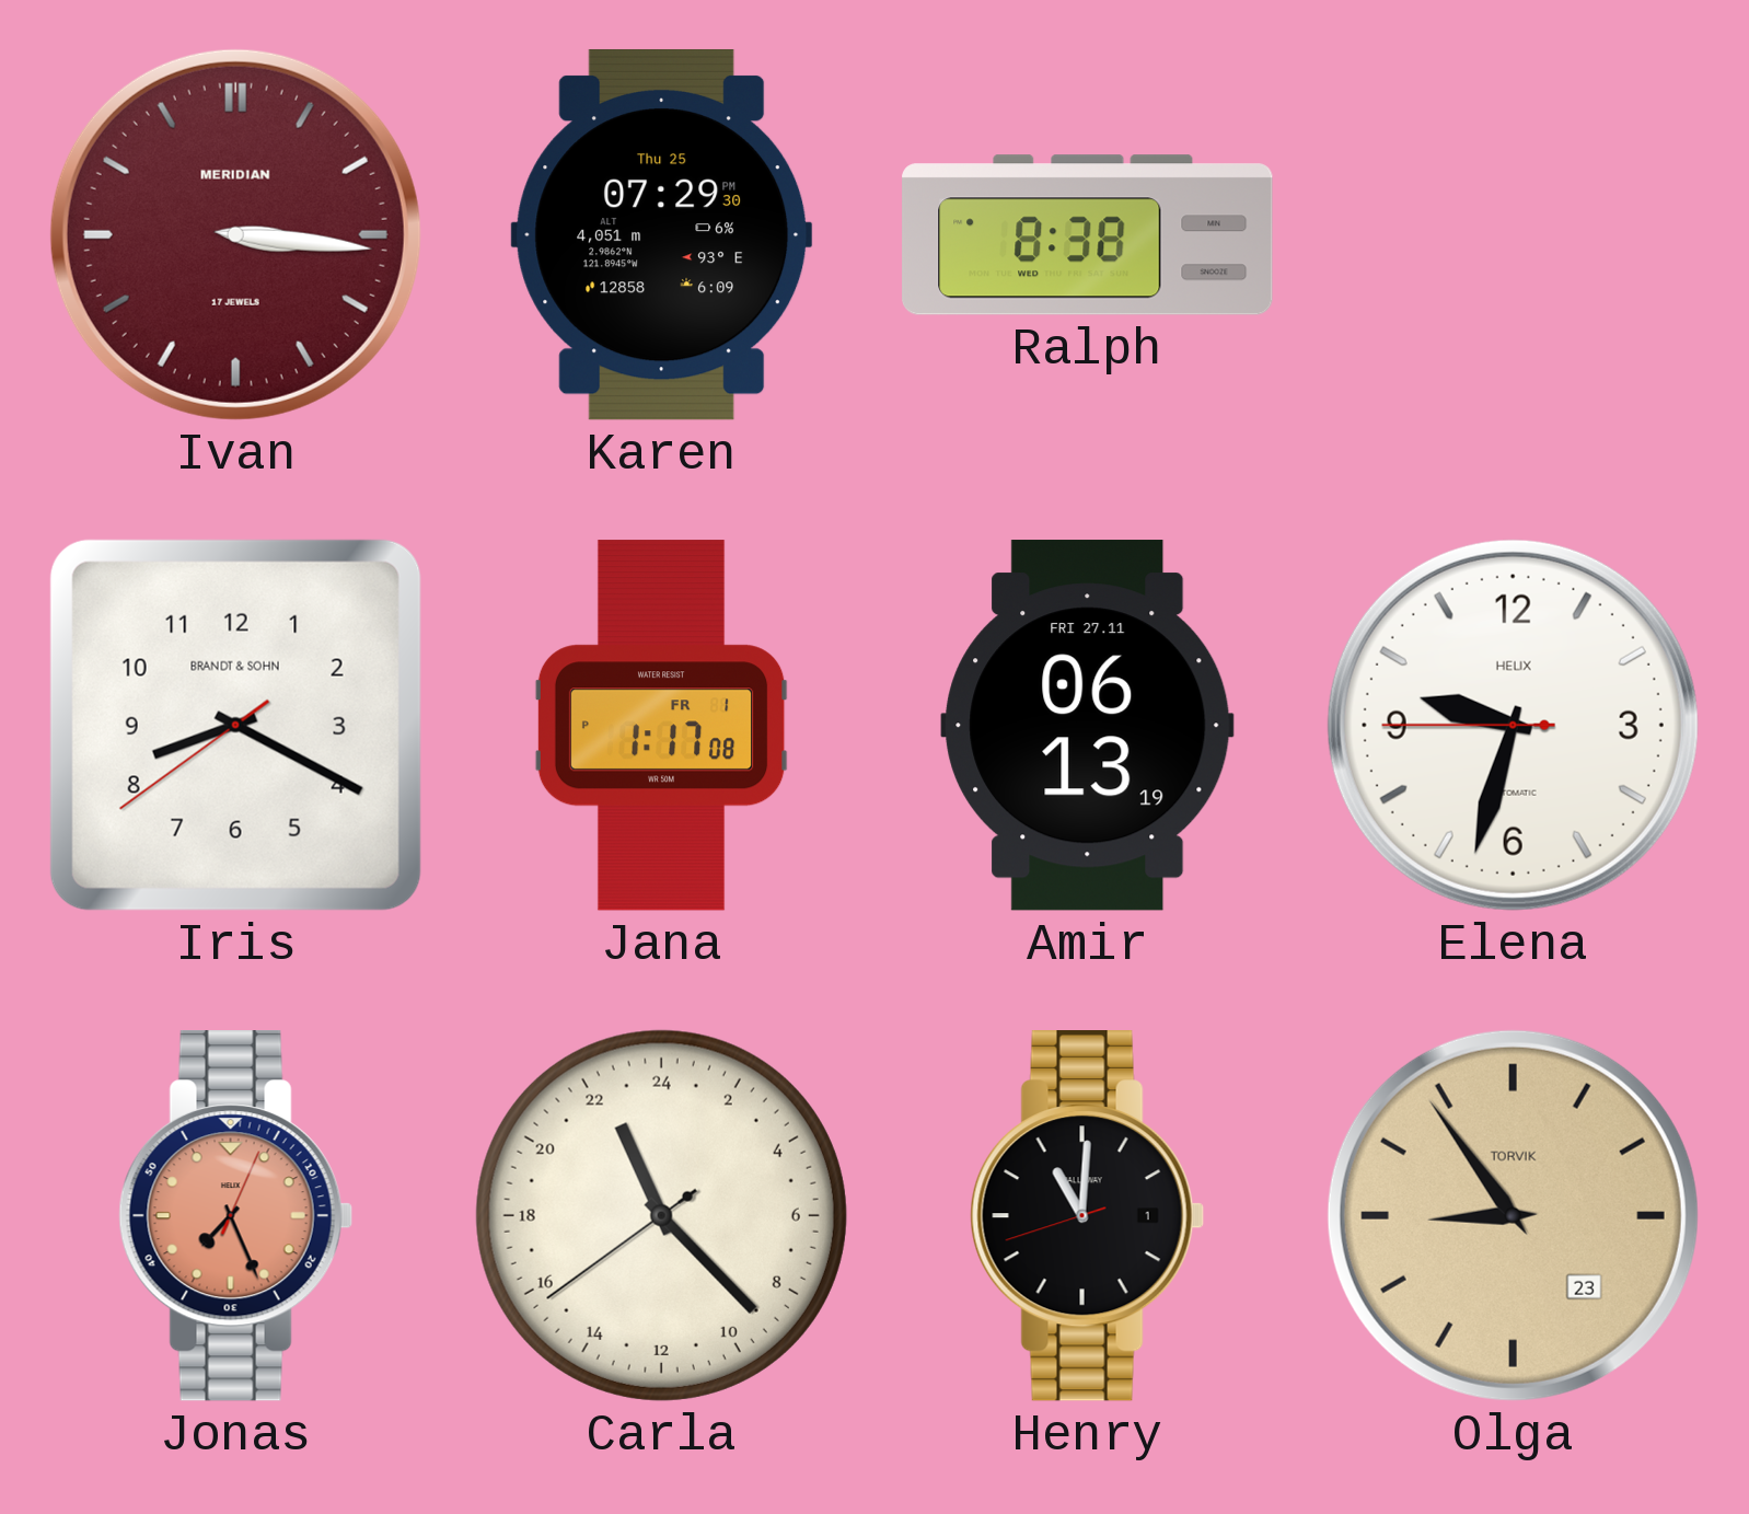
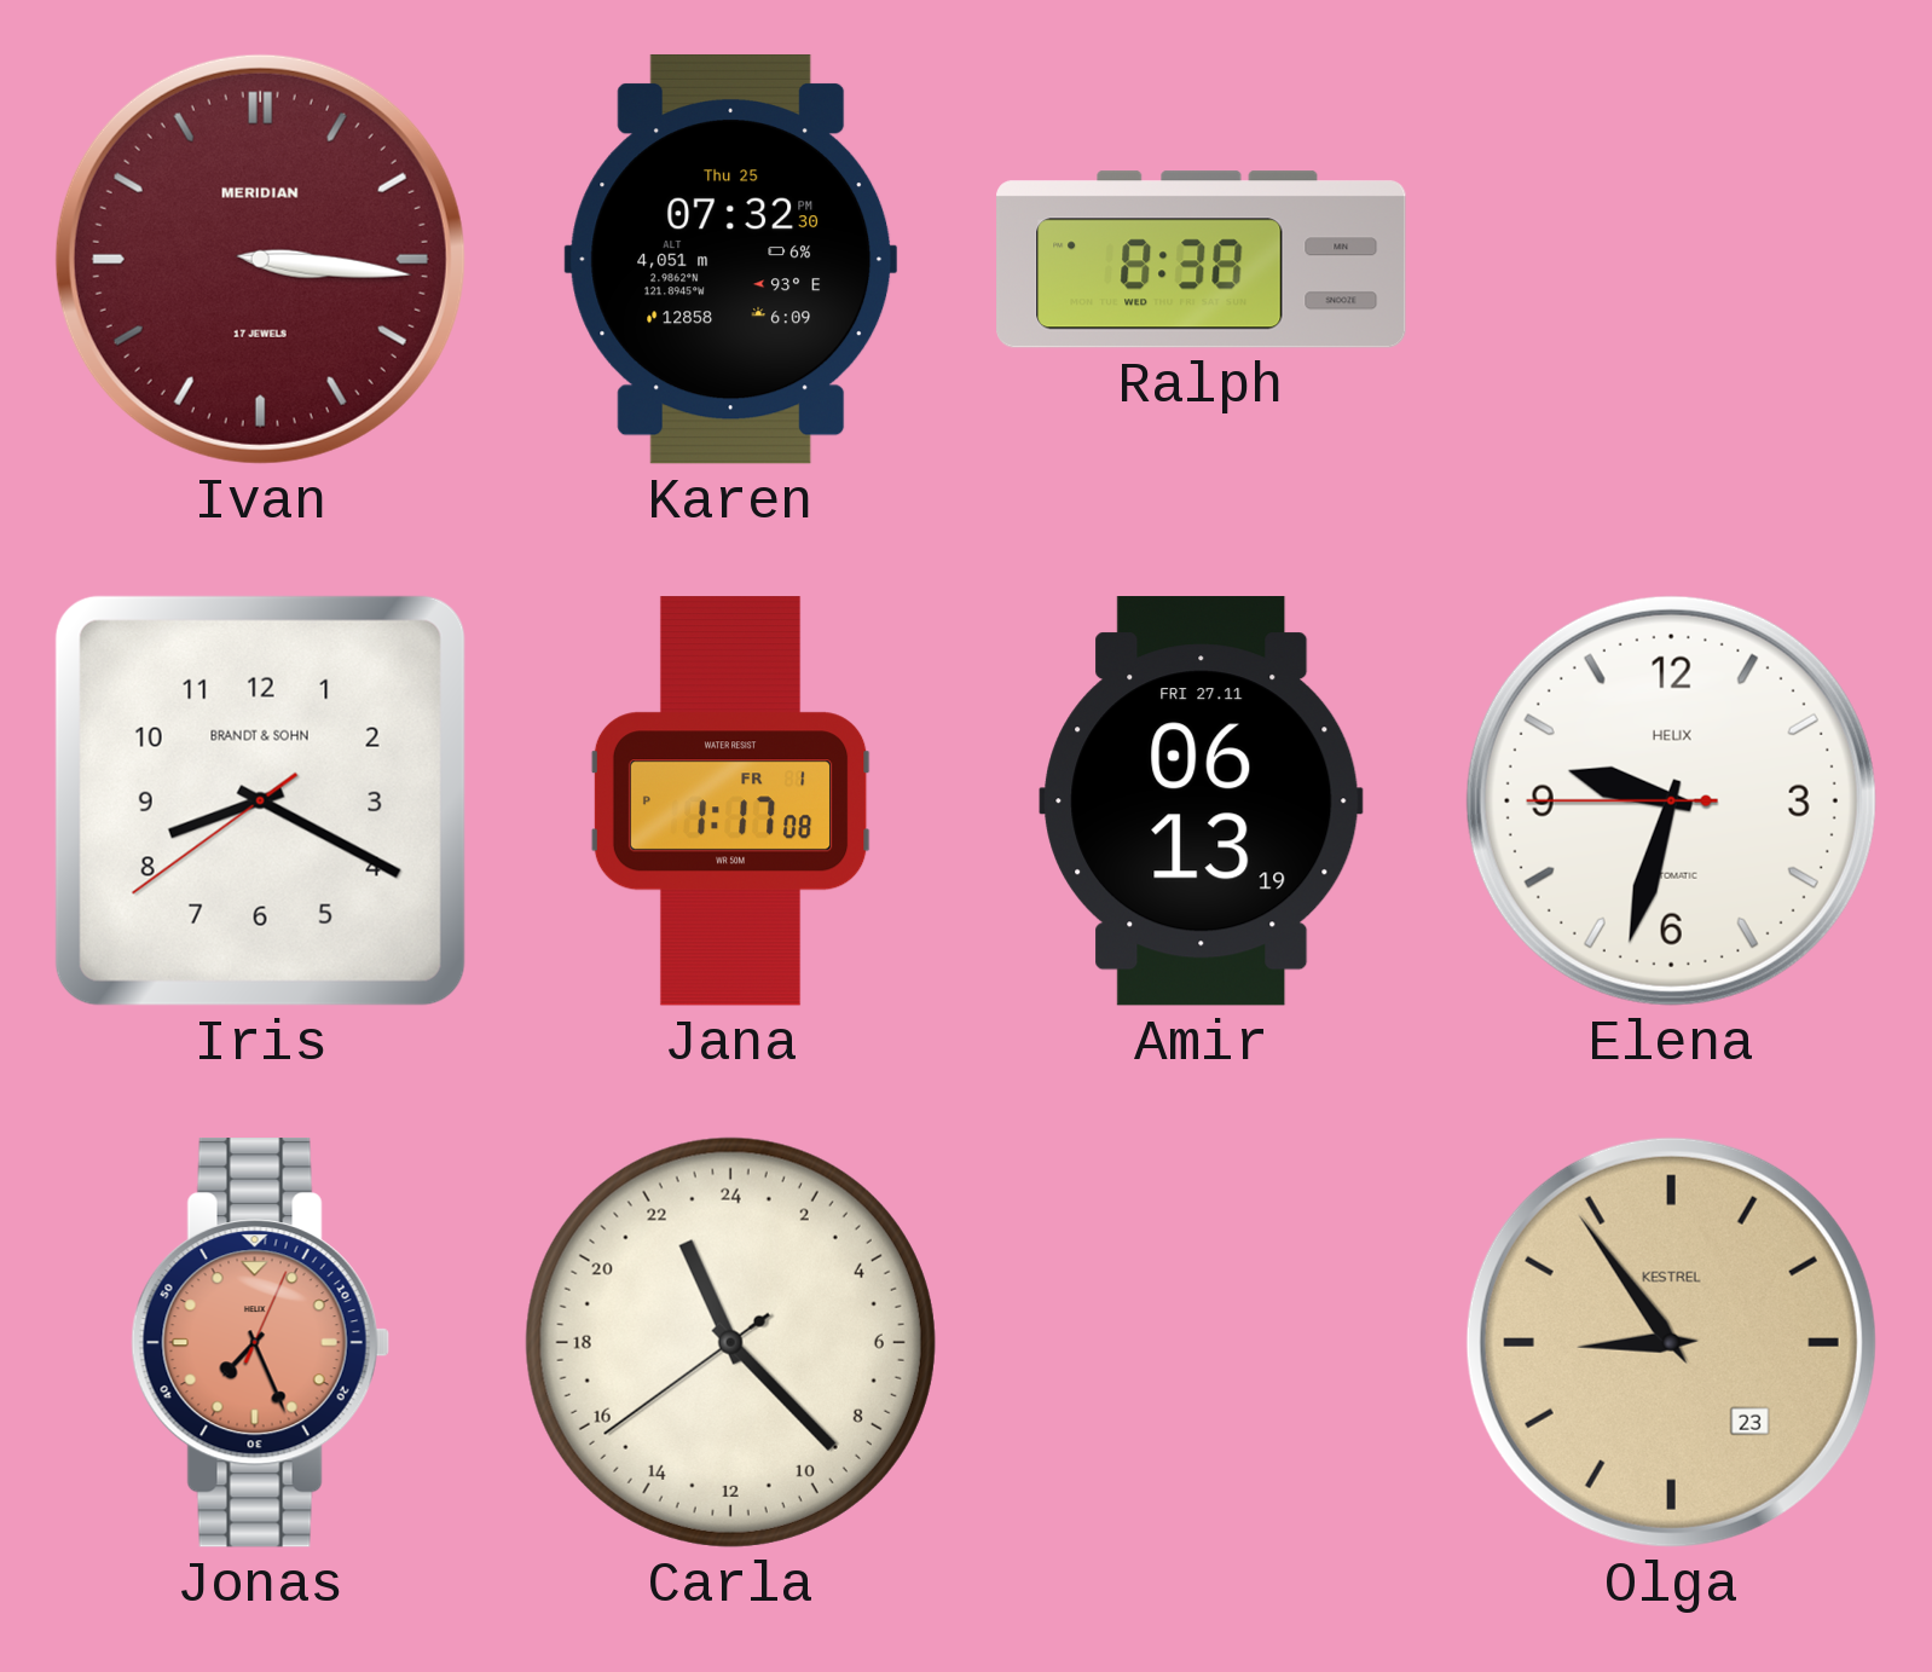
Karen: 07:29 -> 07:32
Henry: 11:00 -> none
Olga brand: TORVIK -> KESTREL
